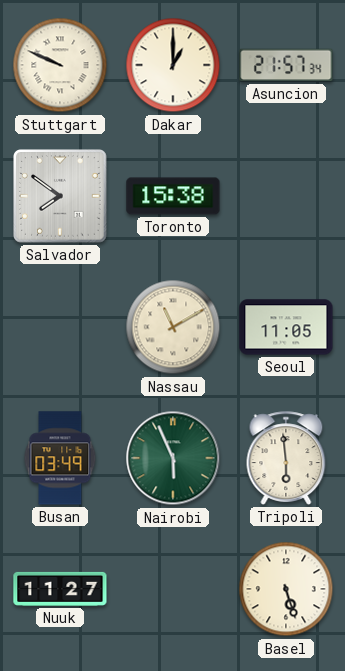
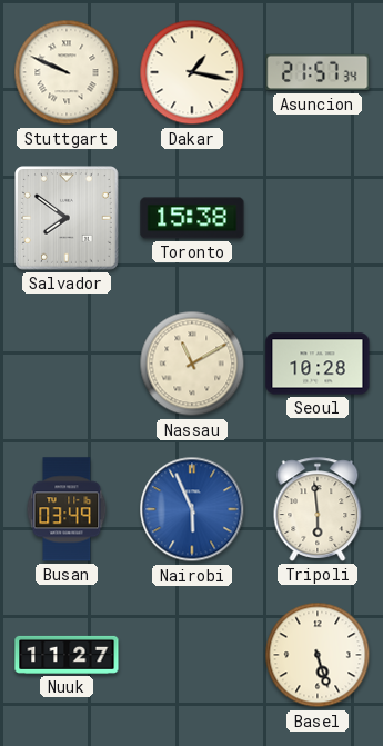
Dakar: 1:00 -> 1:17
Seoul: 11:05 -> 10:28
Nairobi dial: green -> blue
